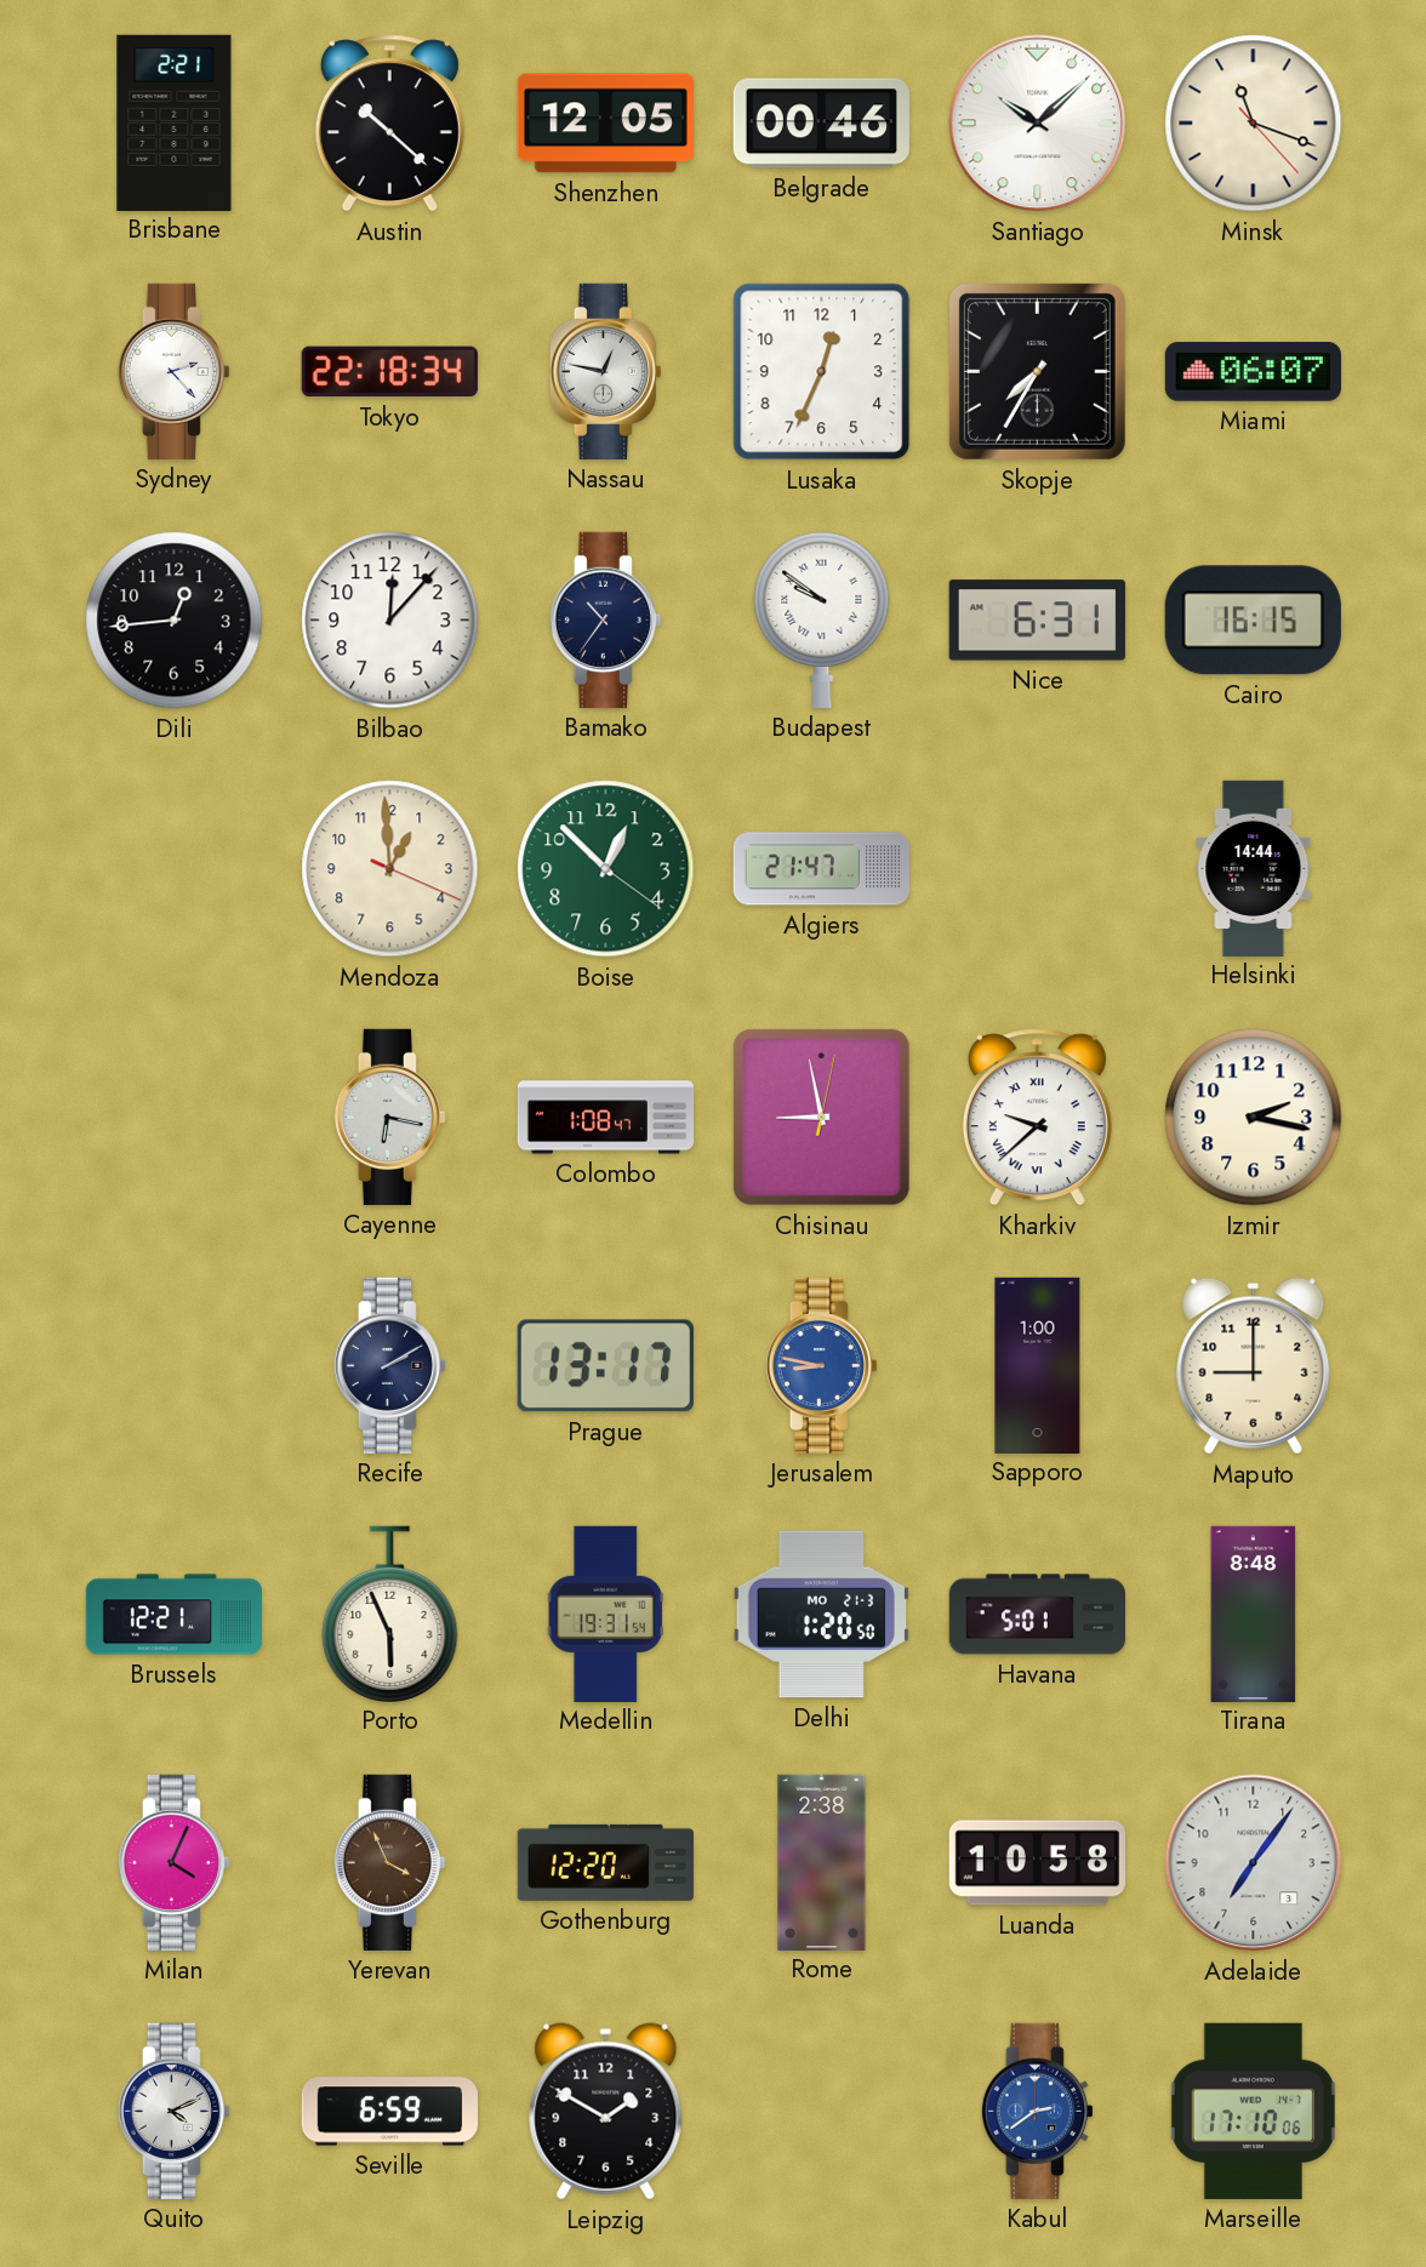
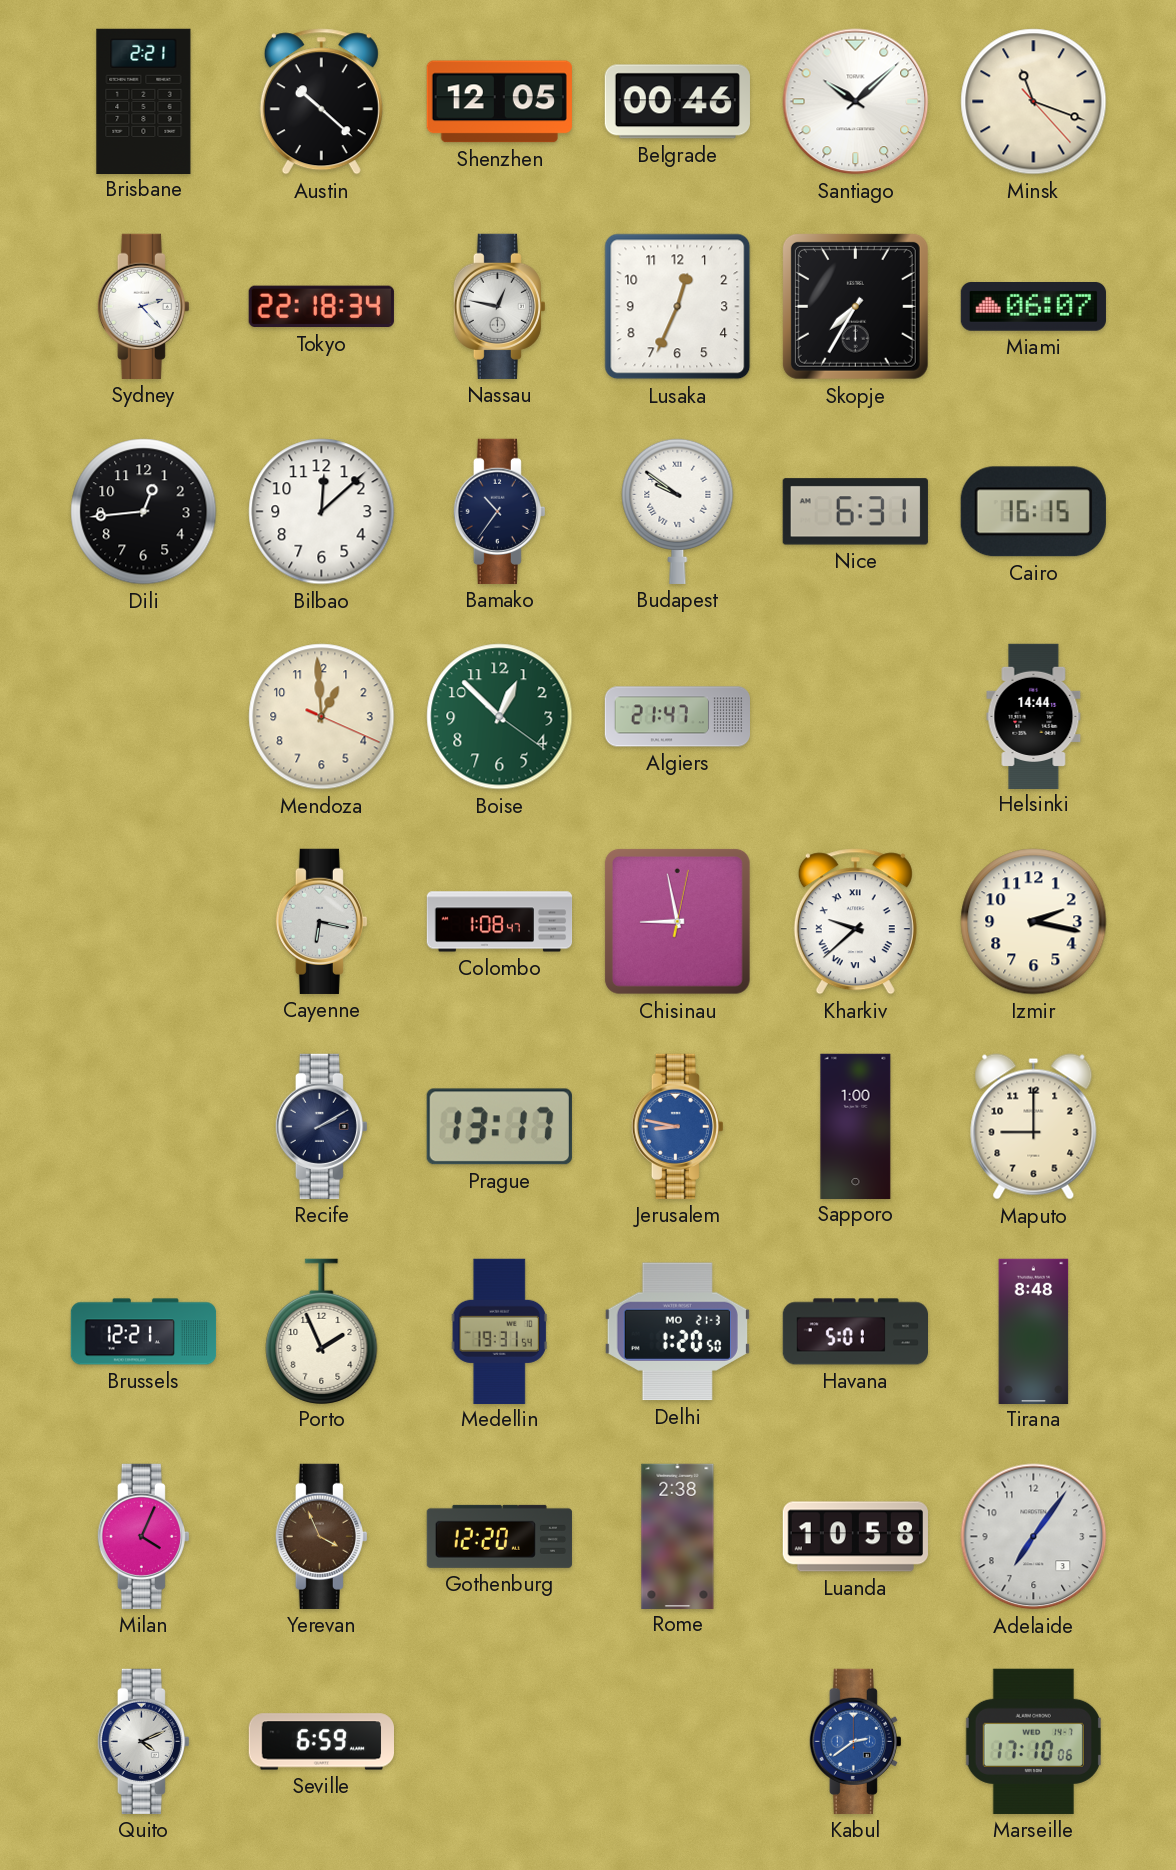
Bilbao: 12:07 -> 12:08
Porto: 5:56 -> 1:56
Leipzig: 1:50 -> none
